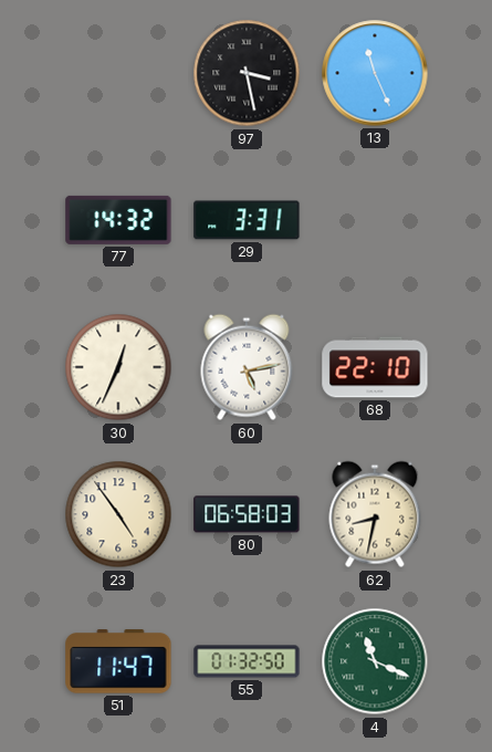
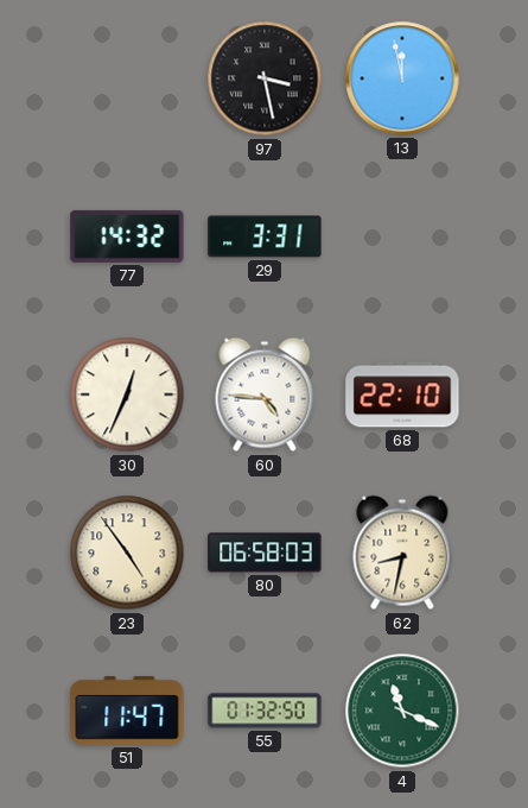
13: 11:26 -> 11:58
60: 5:13 -> 4:46
